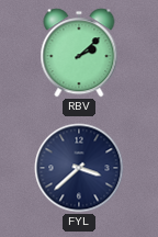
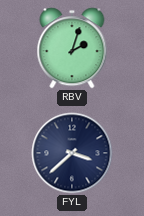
RBV: 2:08 -> 2:03
